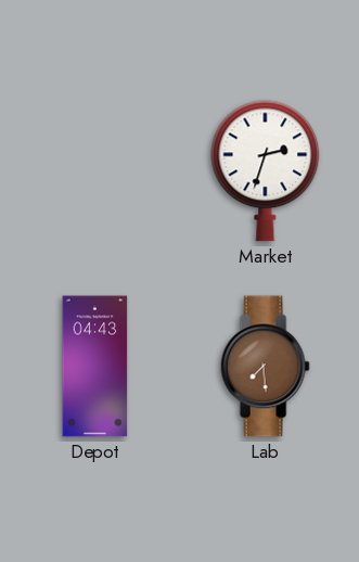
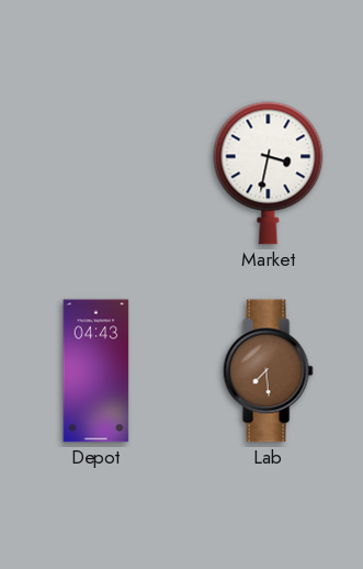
Market: 2:33 -> 3:32
